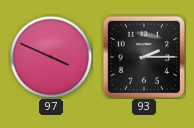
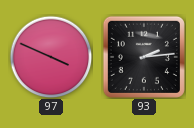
93: 2:15 -> 2:14
